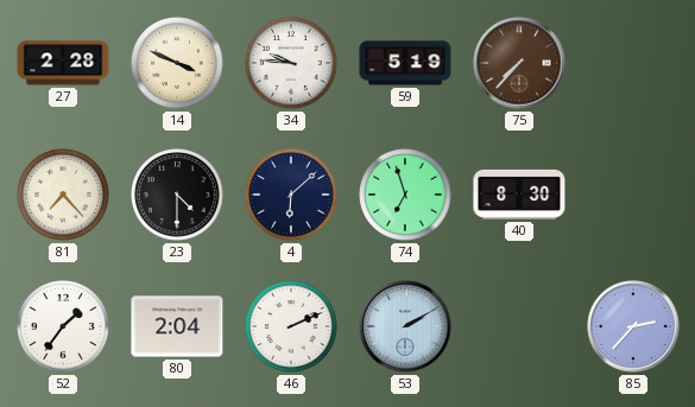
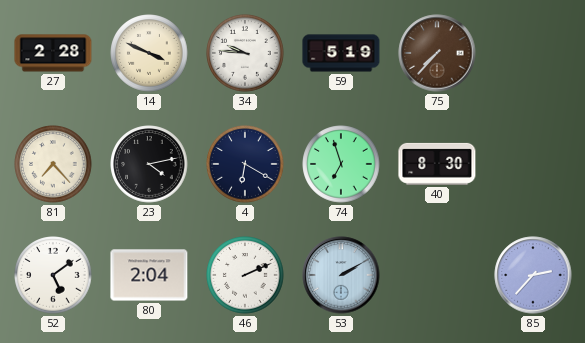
23: 4:30 -> 4:13
4: 6:08 -> 6:20
52: 1:36 -> 5:09
